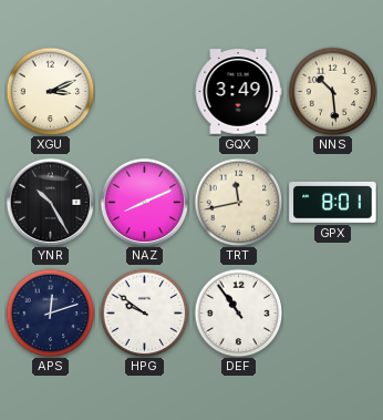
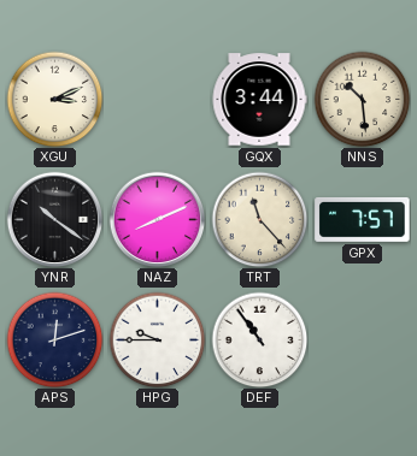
GQX: 3:49 -> 3:44
YNR: 10:25 -> 10:21
TRT: 11:43 -> 11:23
GPX: 8:01 -> 7:57
HPG: 9:51 -> 9:45
